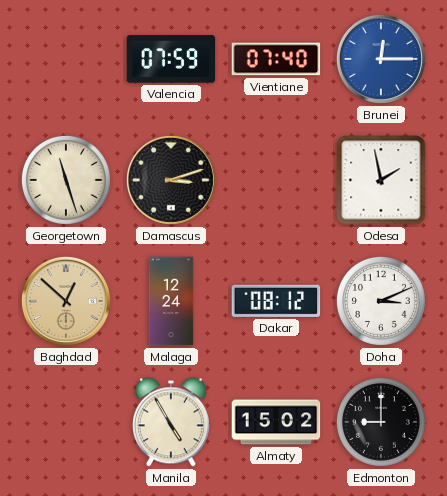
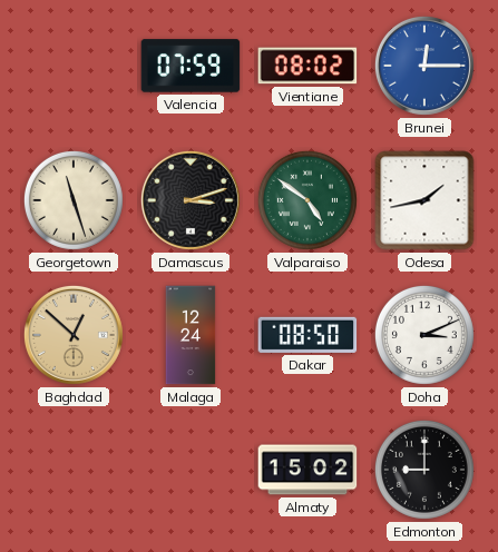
Vientiane: 07:40 -> 08:02
Valparaiso: none -> 4:51
Odesa: 1:58 -> 1:43
Dakar: 08:12 -> 08:50
Manila: 4:55 -> none
